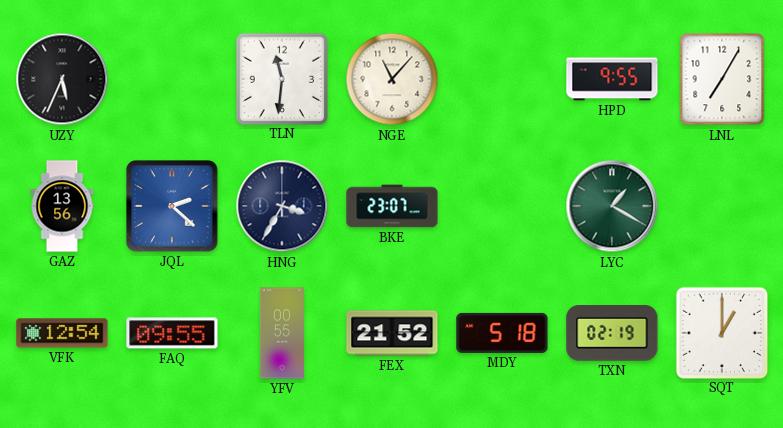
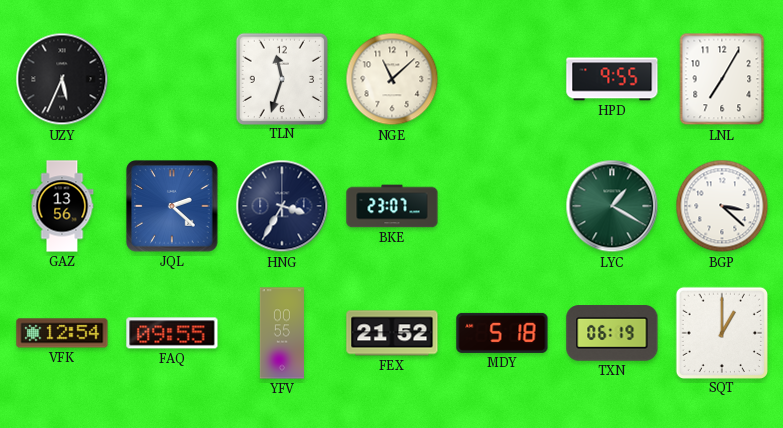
TLN: 11:31 -> 11:33
NGE: 11:07 -> 11:08
BGP: none -> 3:22
TXN: 02:19 -> 06:19
